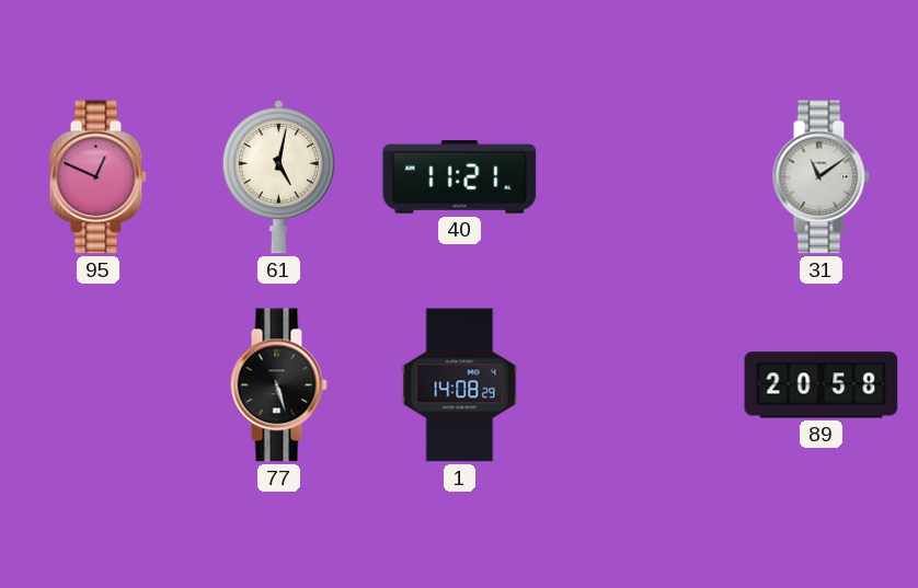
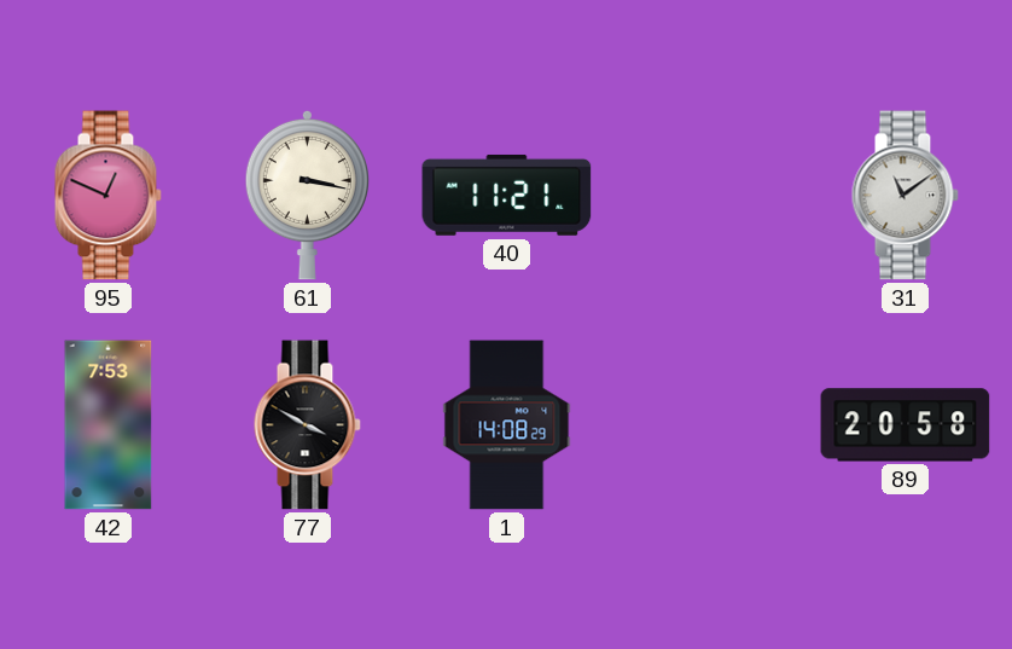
61: 5:02 -> 3:17
42: none -> 7:53
77: 5:27 -> 3:50
